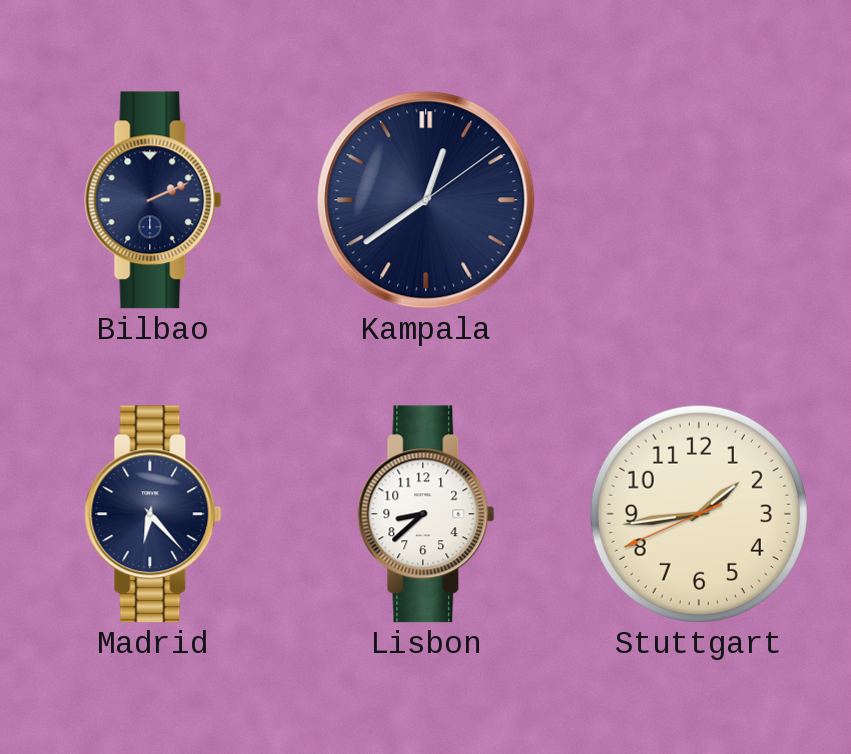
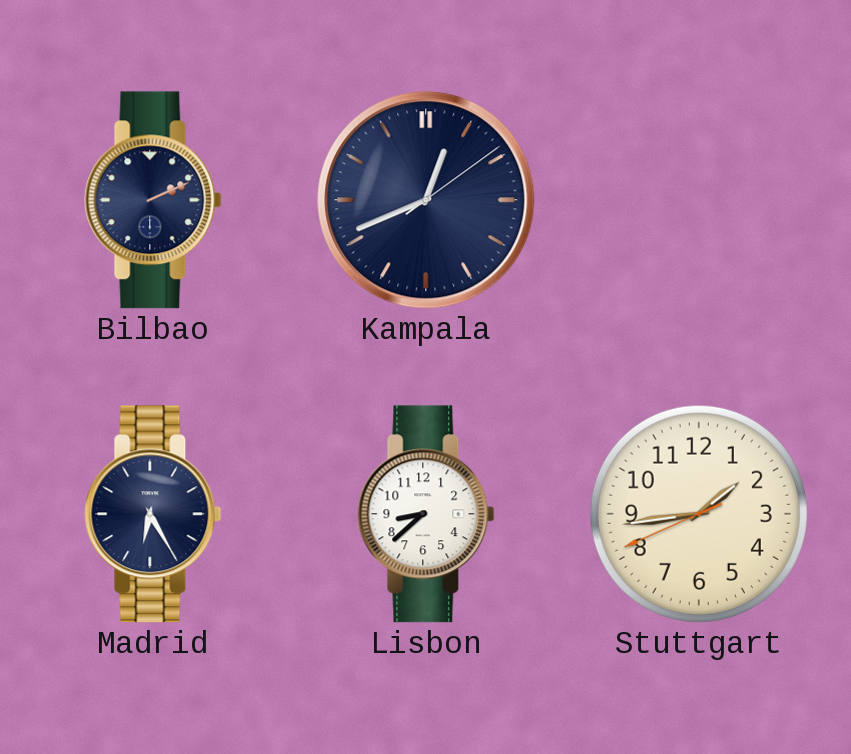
Kampala: 12:39 -> 12:41
Madrid: 6:23 -> 6:25
